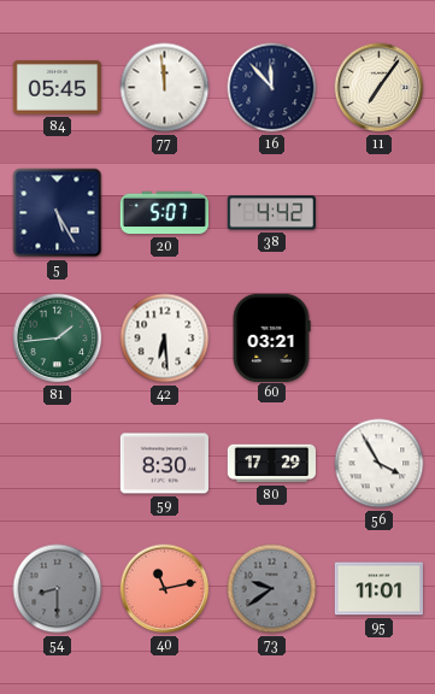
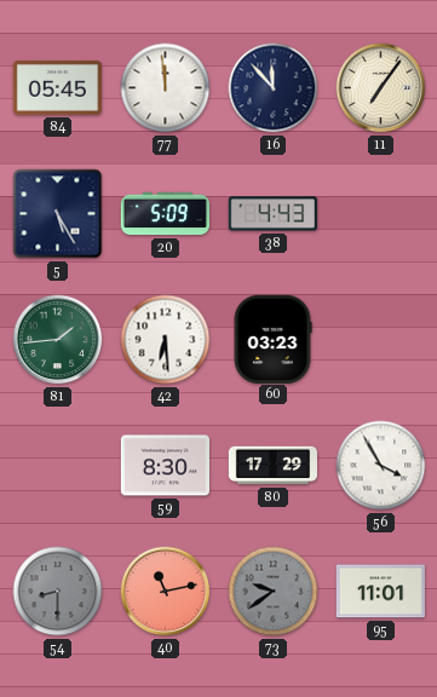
20: 5:07 -> 5:09
38: 4:42 -> 4:43
60: 03:21 -> 03:23
